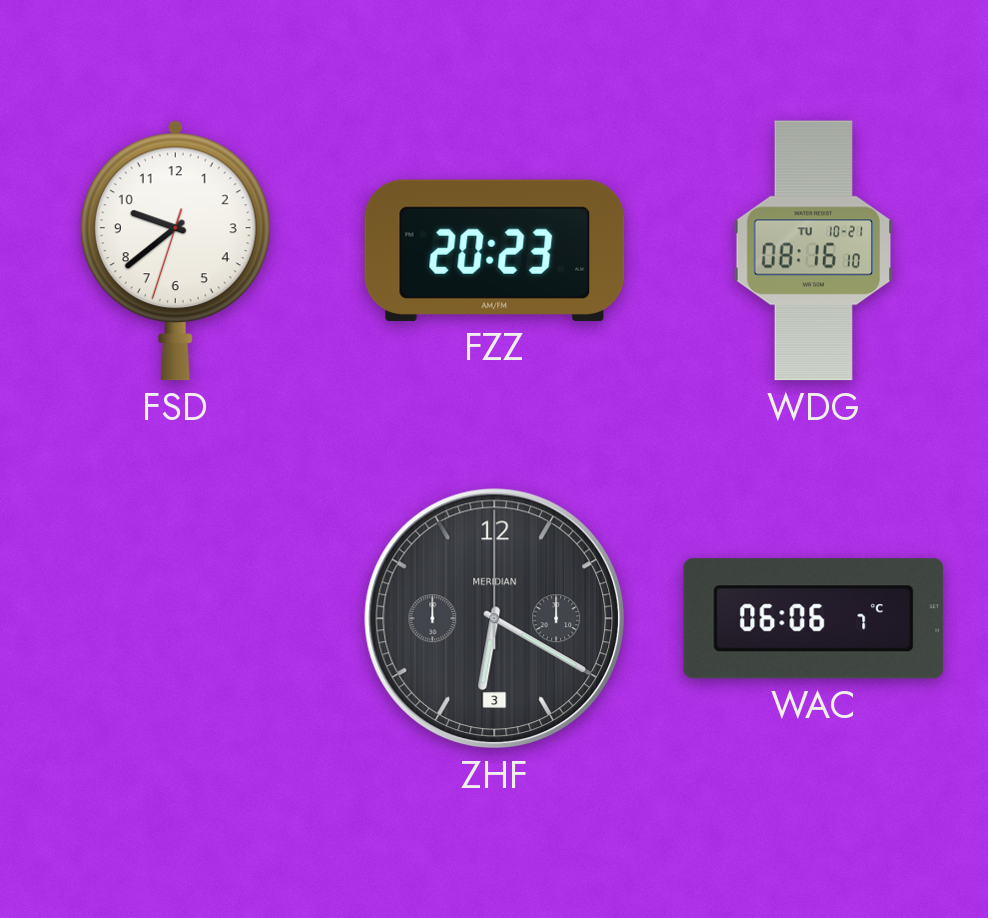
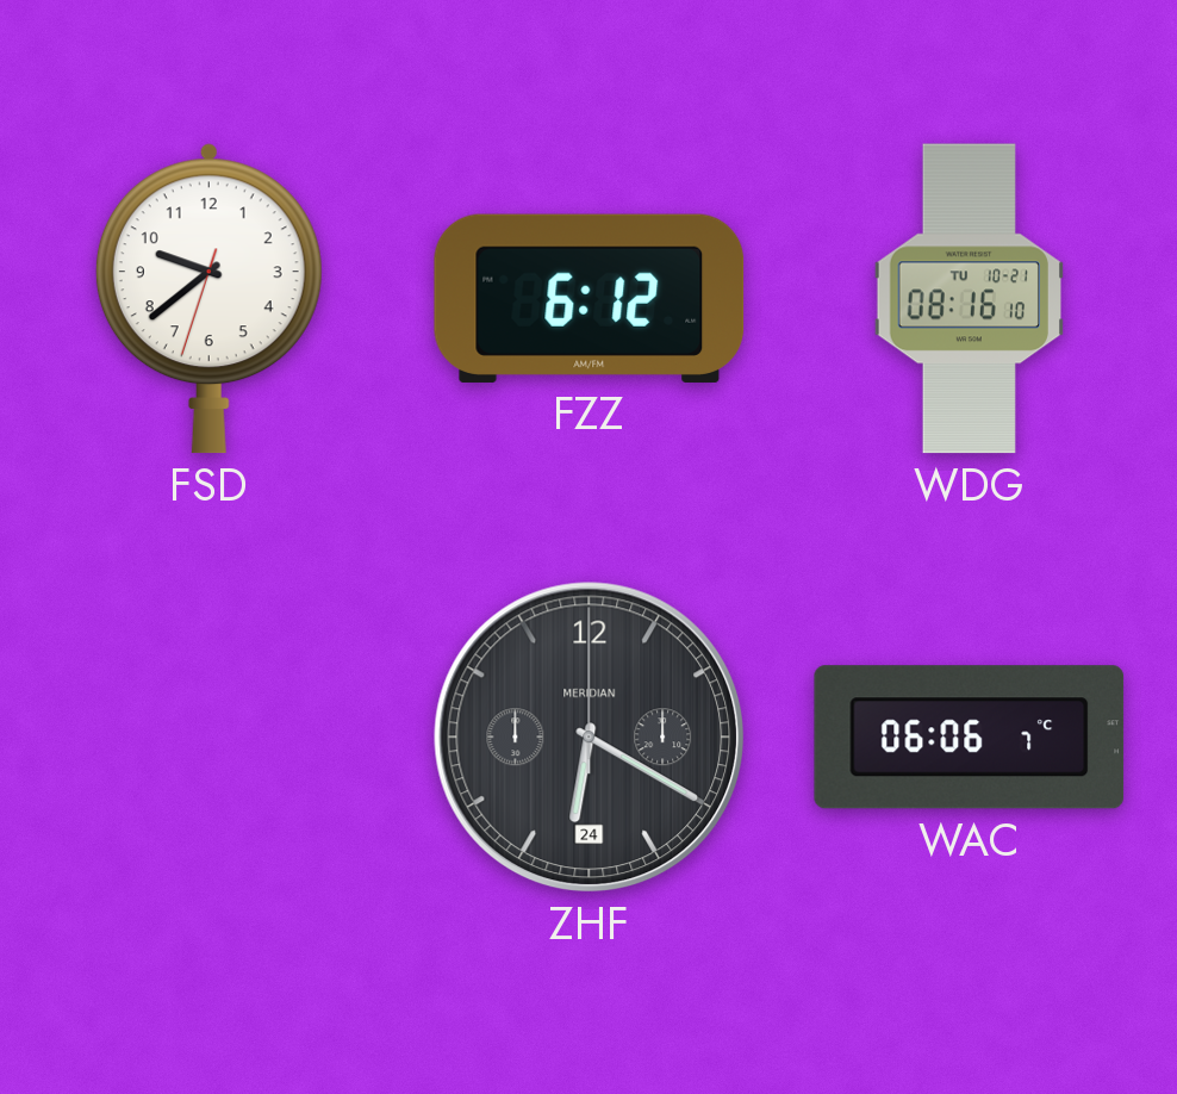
FZZ: 20:23 -> 6:12
ZHF date: 3 -> 24
